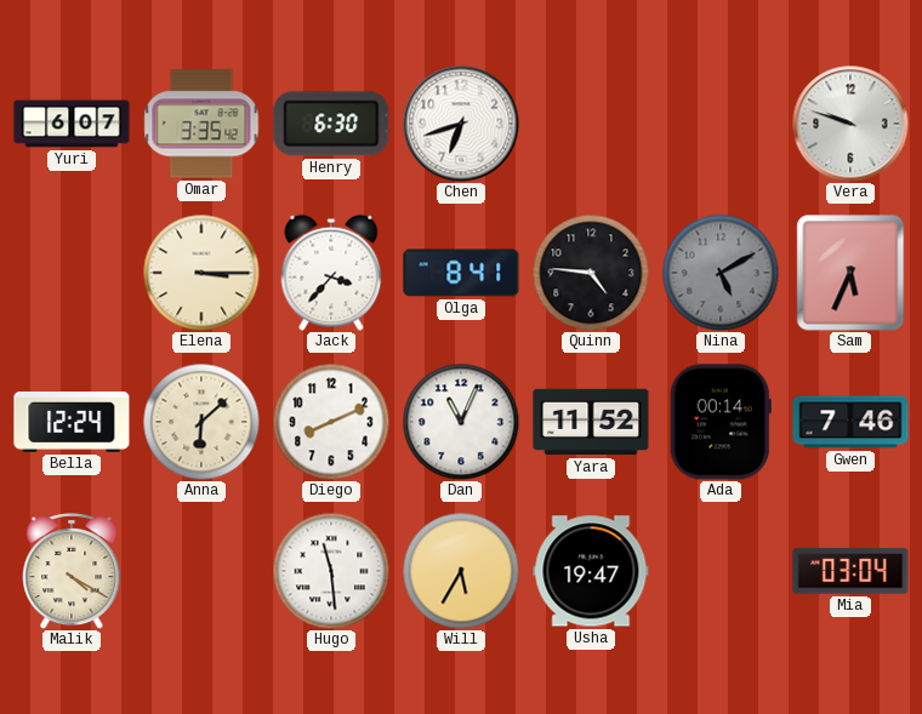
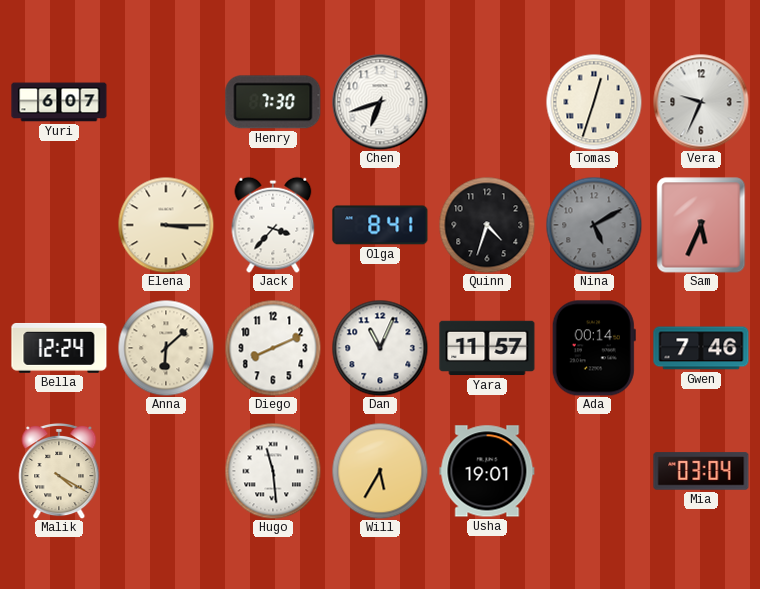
Omar: 3:35 -> none
Henry: 6:30 -> 7:30
Tomas: none -> 12:33
Vera: 9:48 -> 9:34
Quinn: 4:46 -> 4:33
Yara: 11:52 -> 11:57
Usha: 19:47 -> 19:01
